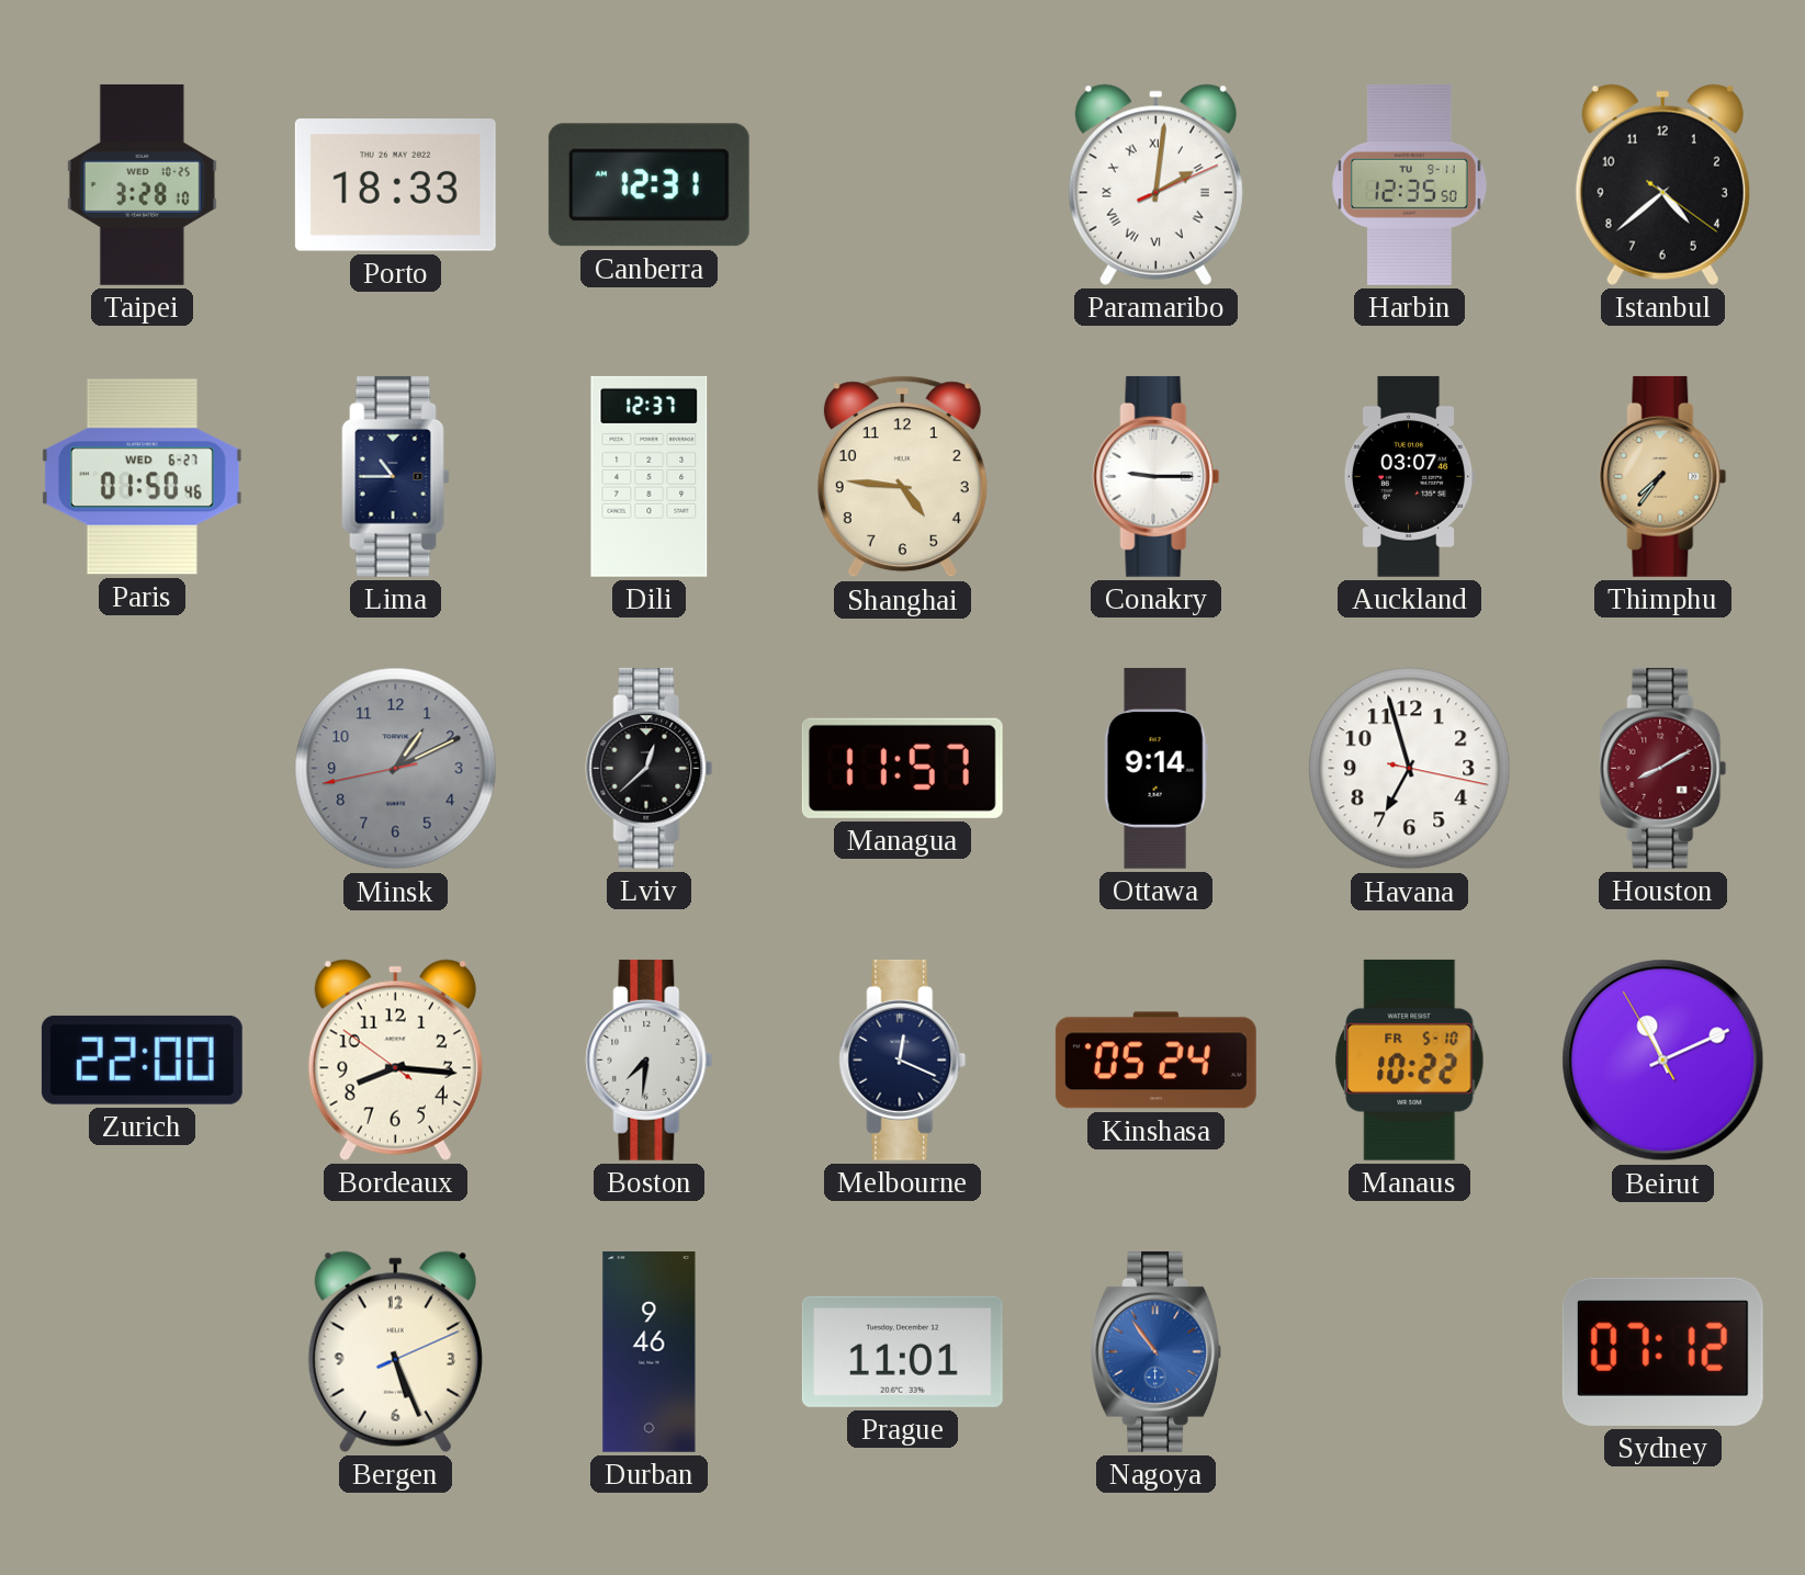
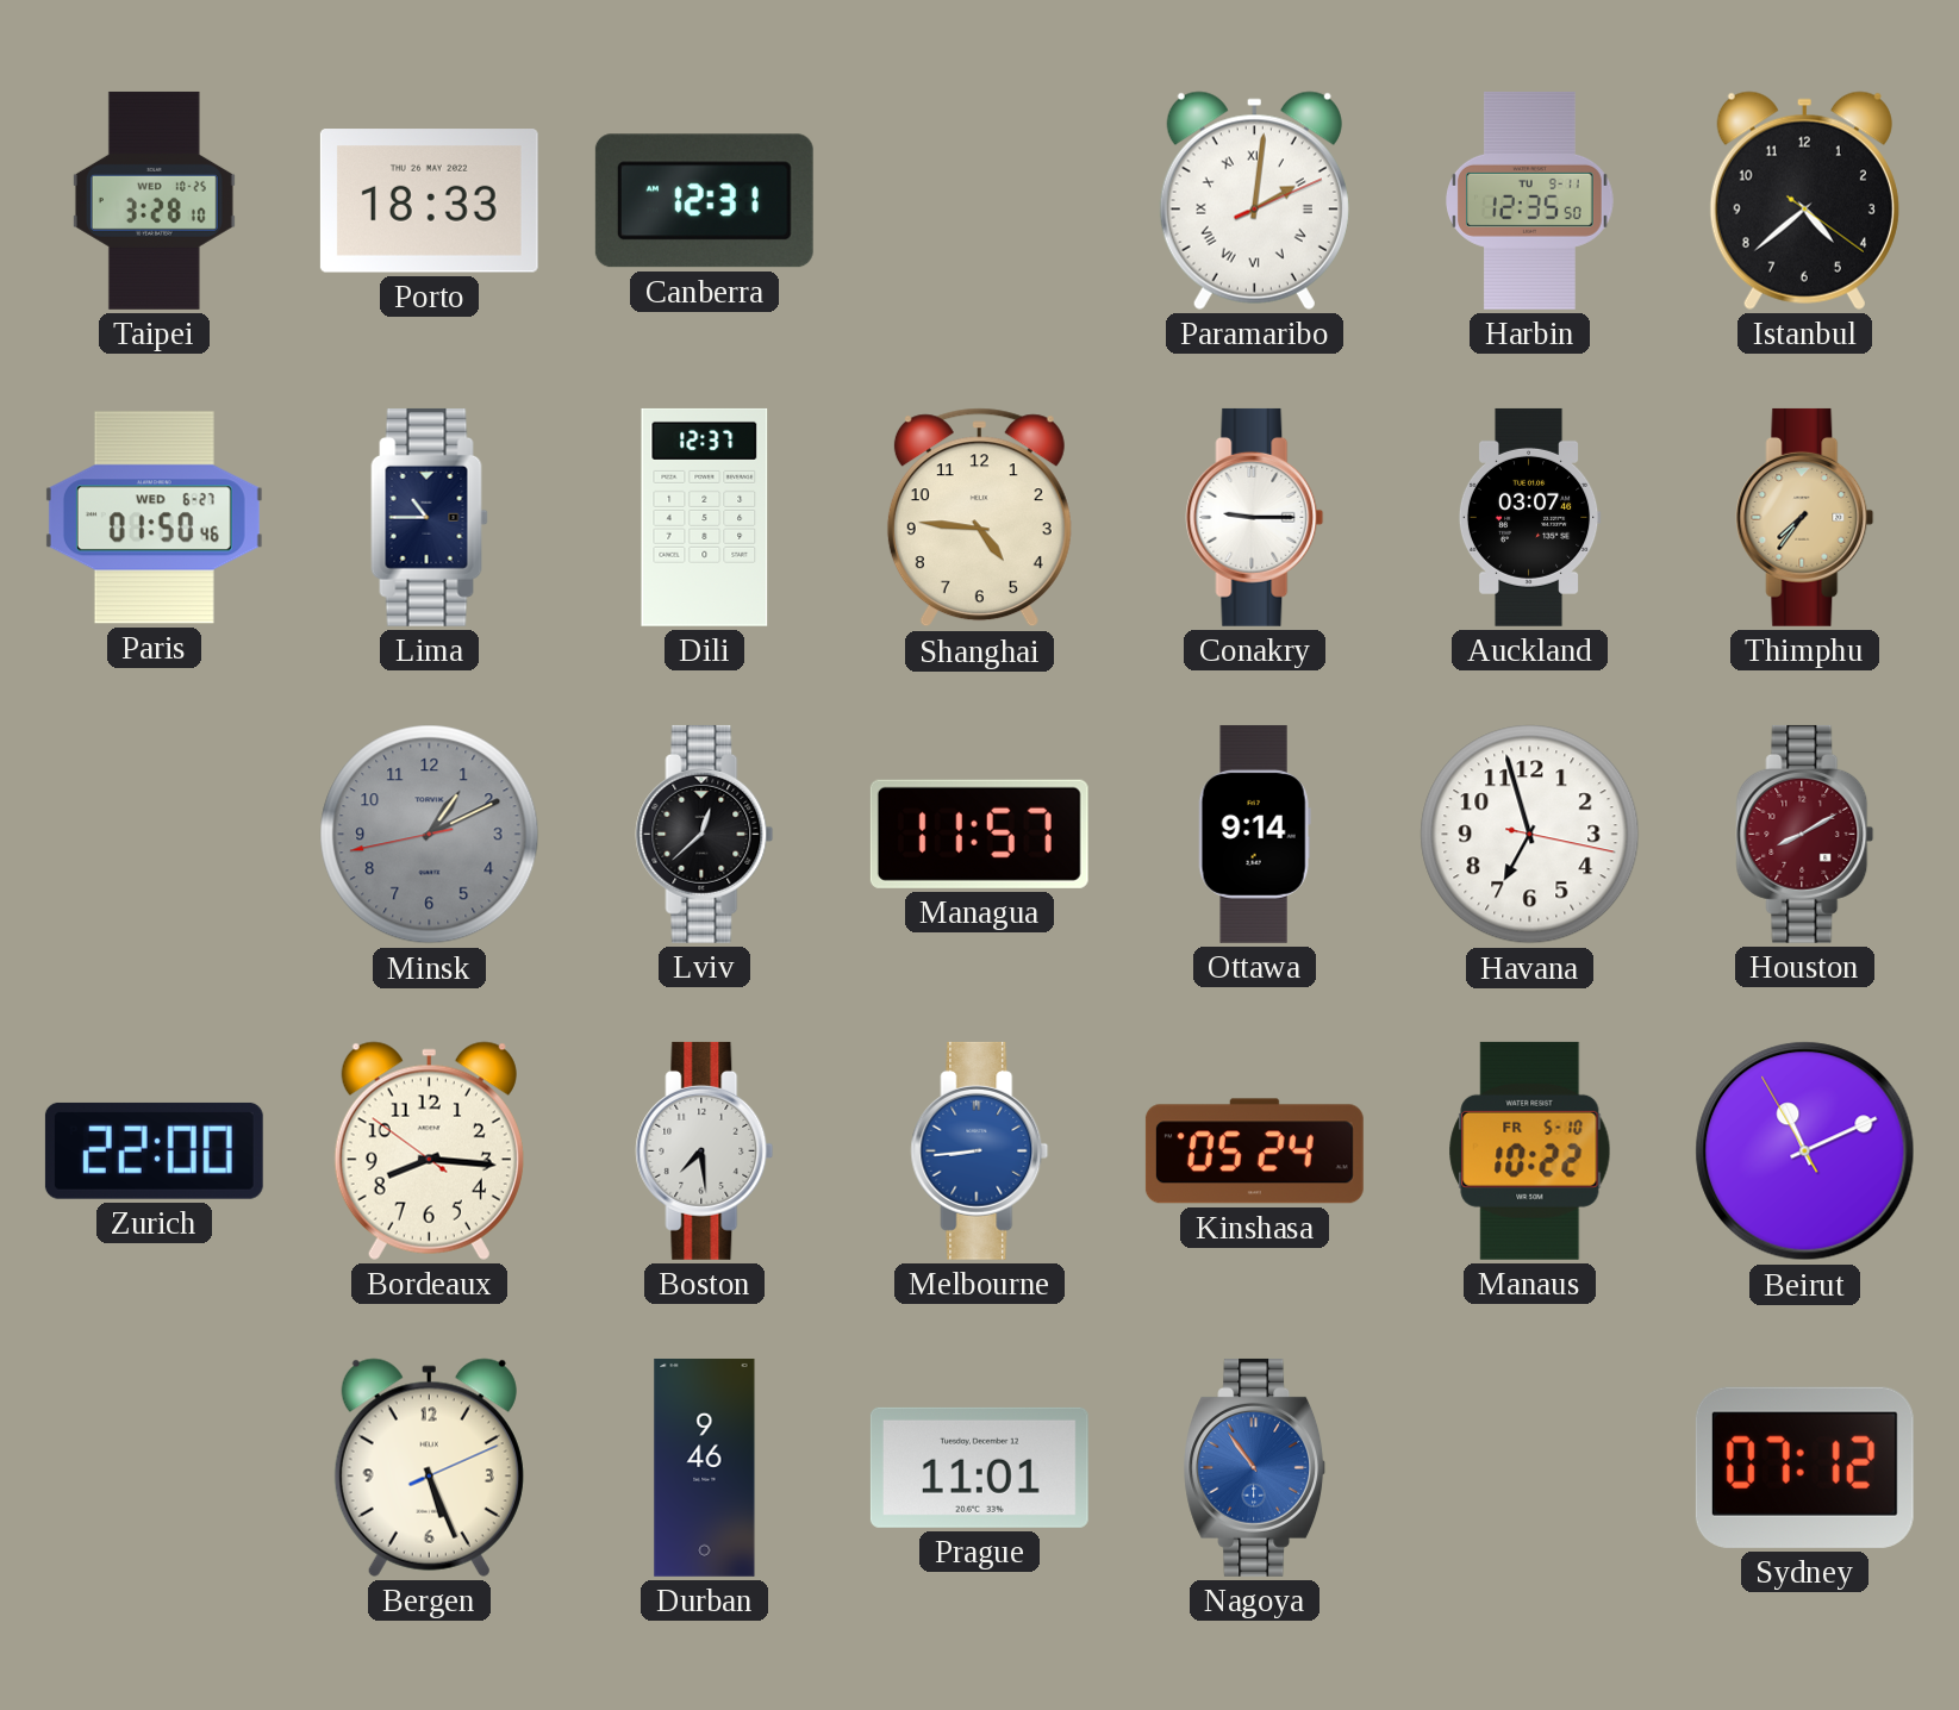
Boston: 7:31 -> 7:29
Melbourne: 12:19 -> 8:44
Melbourne dial: navy -> blue
